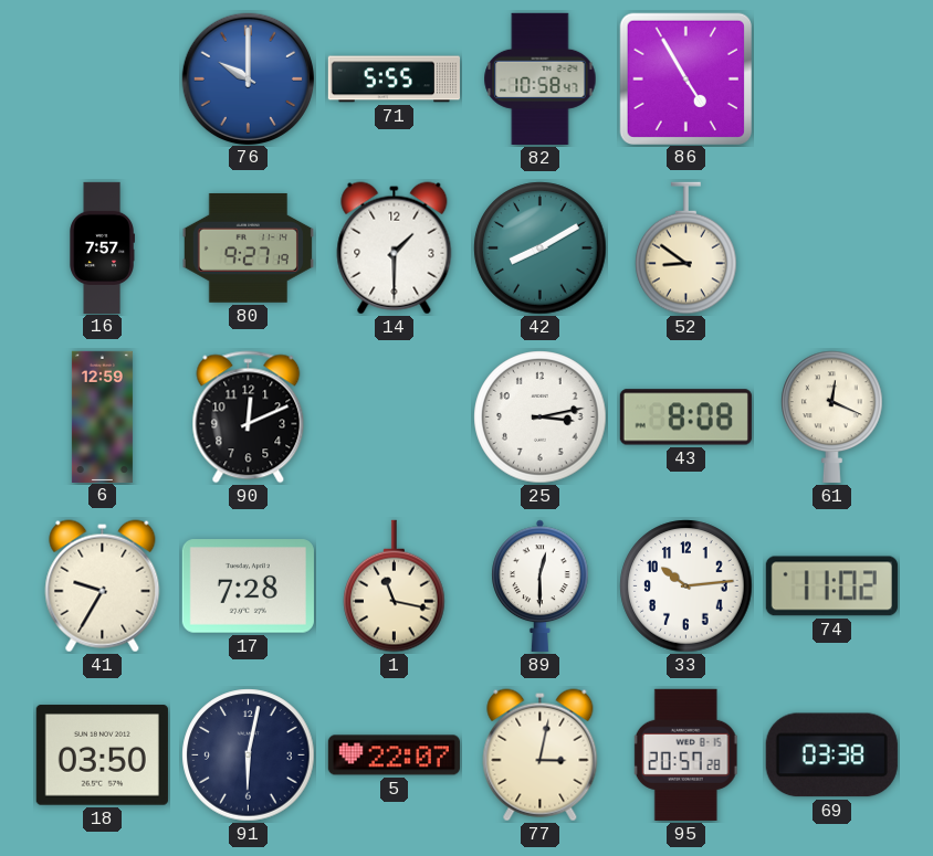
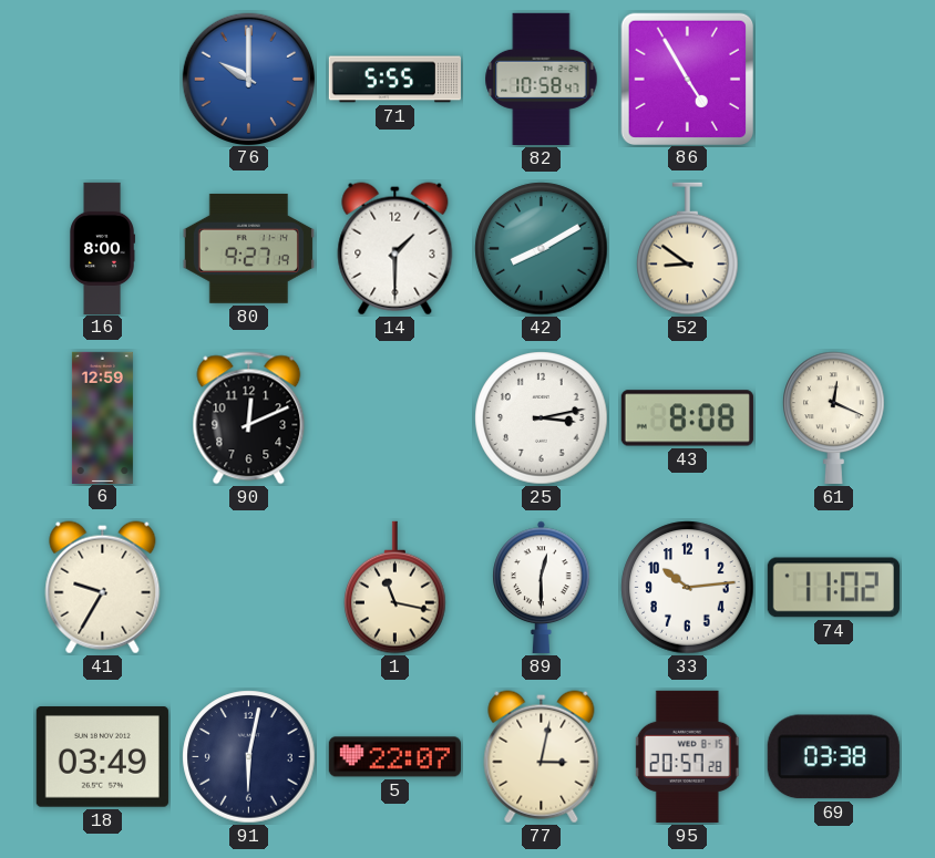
16: 7:57 -> 8:00
17: 7:28 -> none
18: 03:50 -> 03:49
